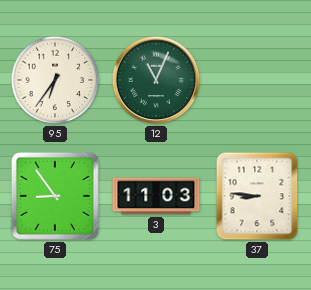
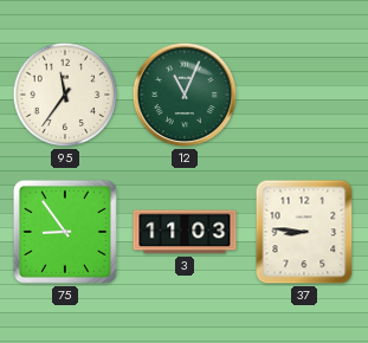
95: 6:36 -> 11:36
